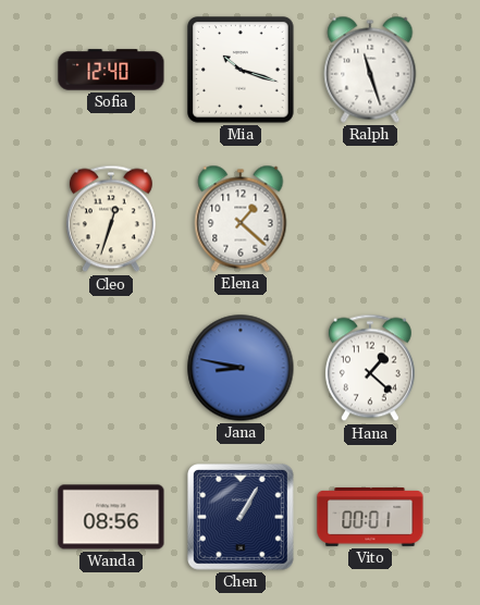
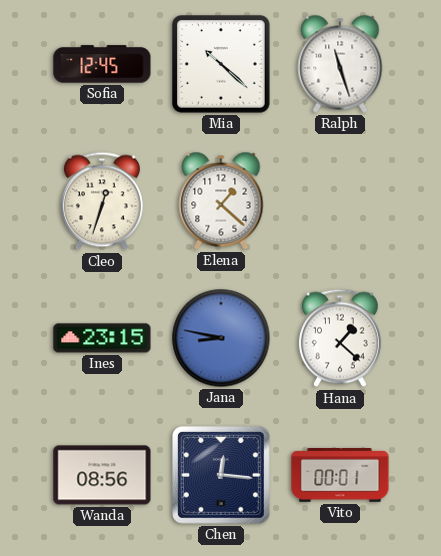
Sofia: 12:40 -> 12:45
Mia: 10:18 -> 10:22
Ines: none -> 23:15
Chen: 1:05 -> 12:16
